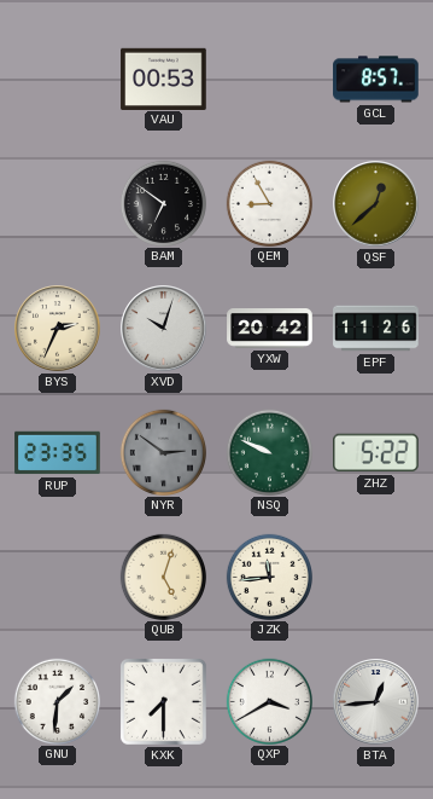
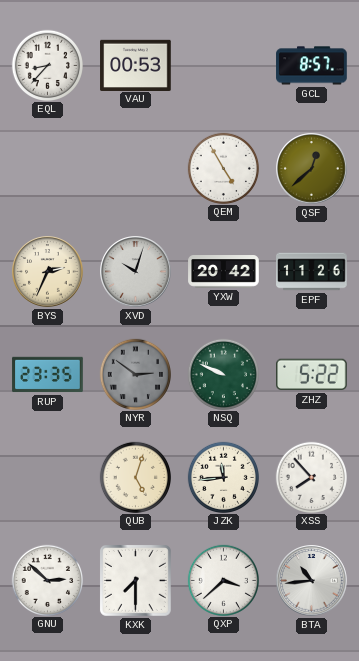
EQL: none -> 8:37
BAM: 6:51 -> none
QEM: 8:55 -> 4:55
XSS: none -> 7:53
GNU: 1:31 -> 2:52
QXP: 3:40 -> 3:38
BTA: 12:44 -> 10:44
